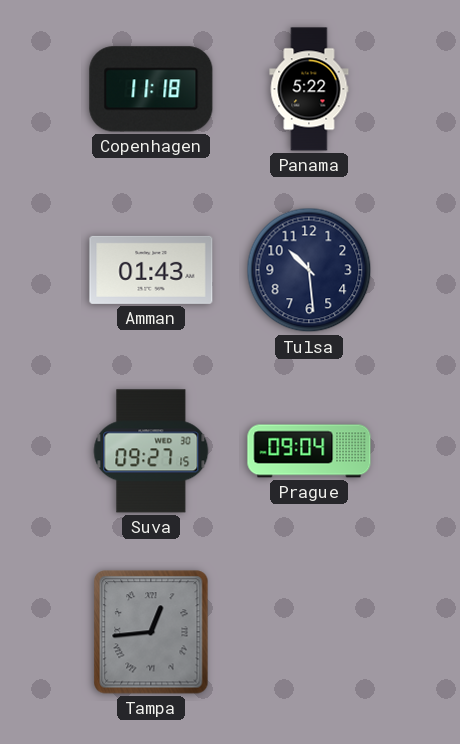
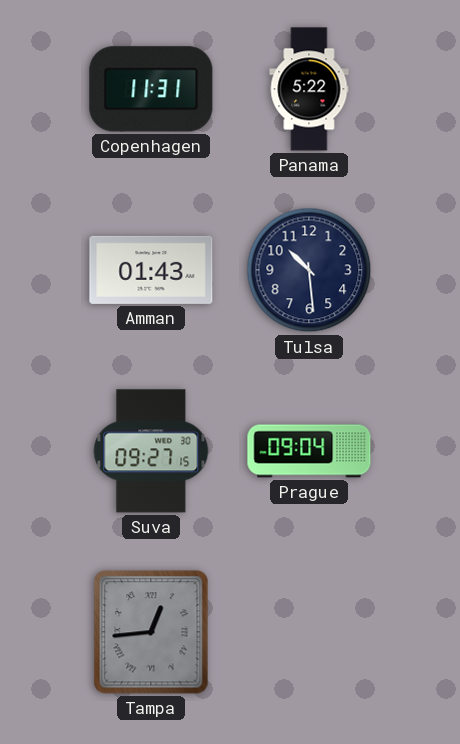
Copenhagen: 11:18 -> 11:31
